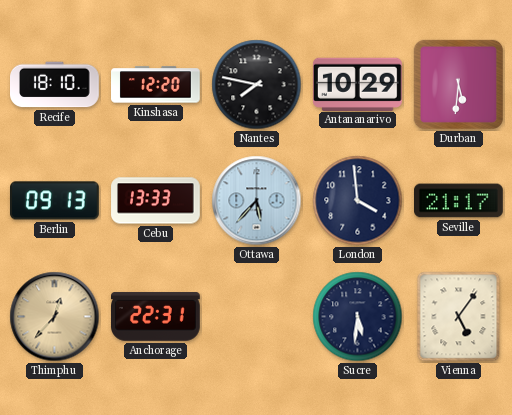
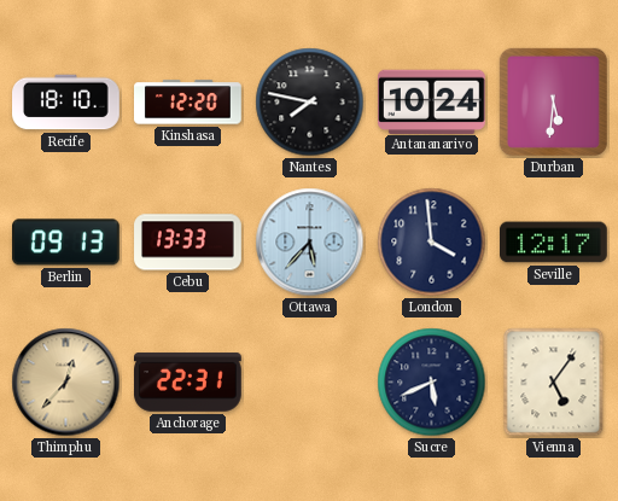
Antananarivo: 10:29 -> 10:24
Seville: 21:17 -> 12:17
Sucre: 5:31 -> 5:41
